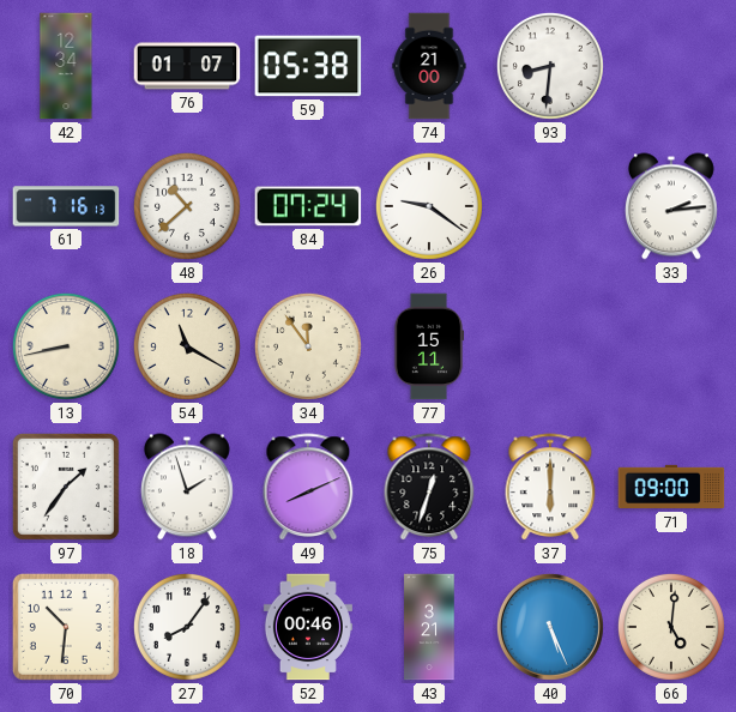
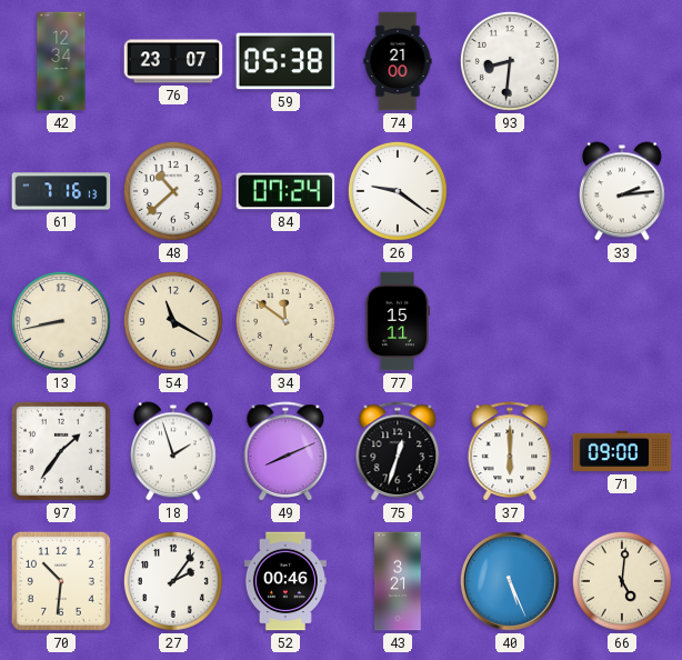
76: 01:07 -> 23:07
34: 11:54 -> 11:51
27: 8:06 -> 2:06
